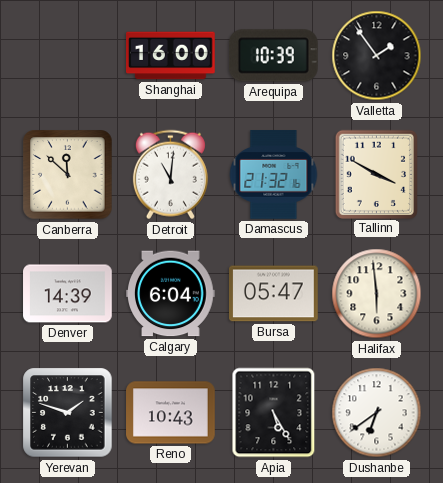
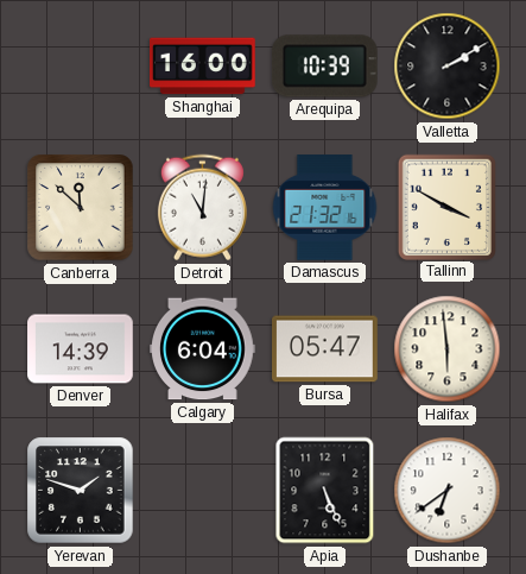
Valletta: 1:54 -> 2:10
Reno: 10:43 -> none
Apia: 5:25 -> 5:26
